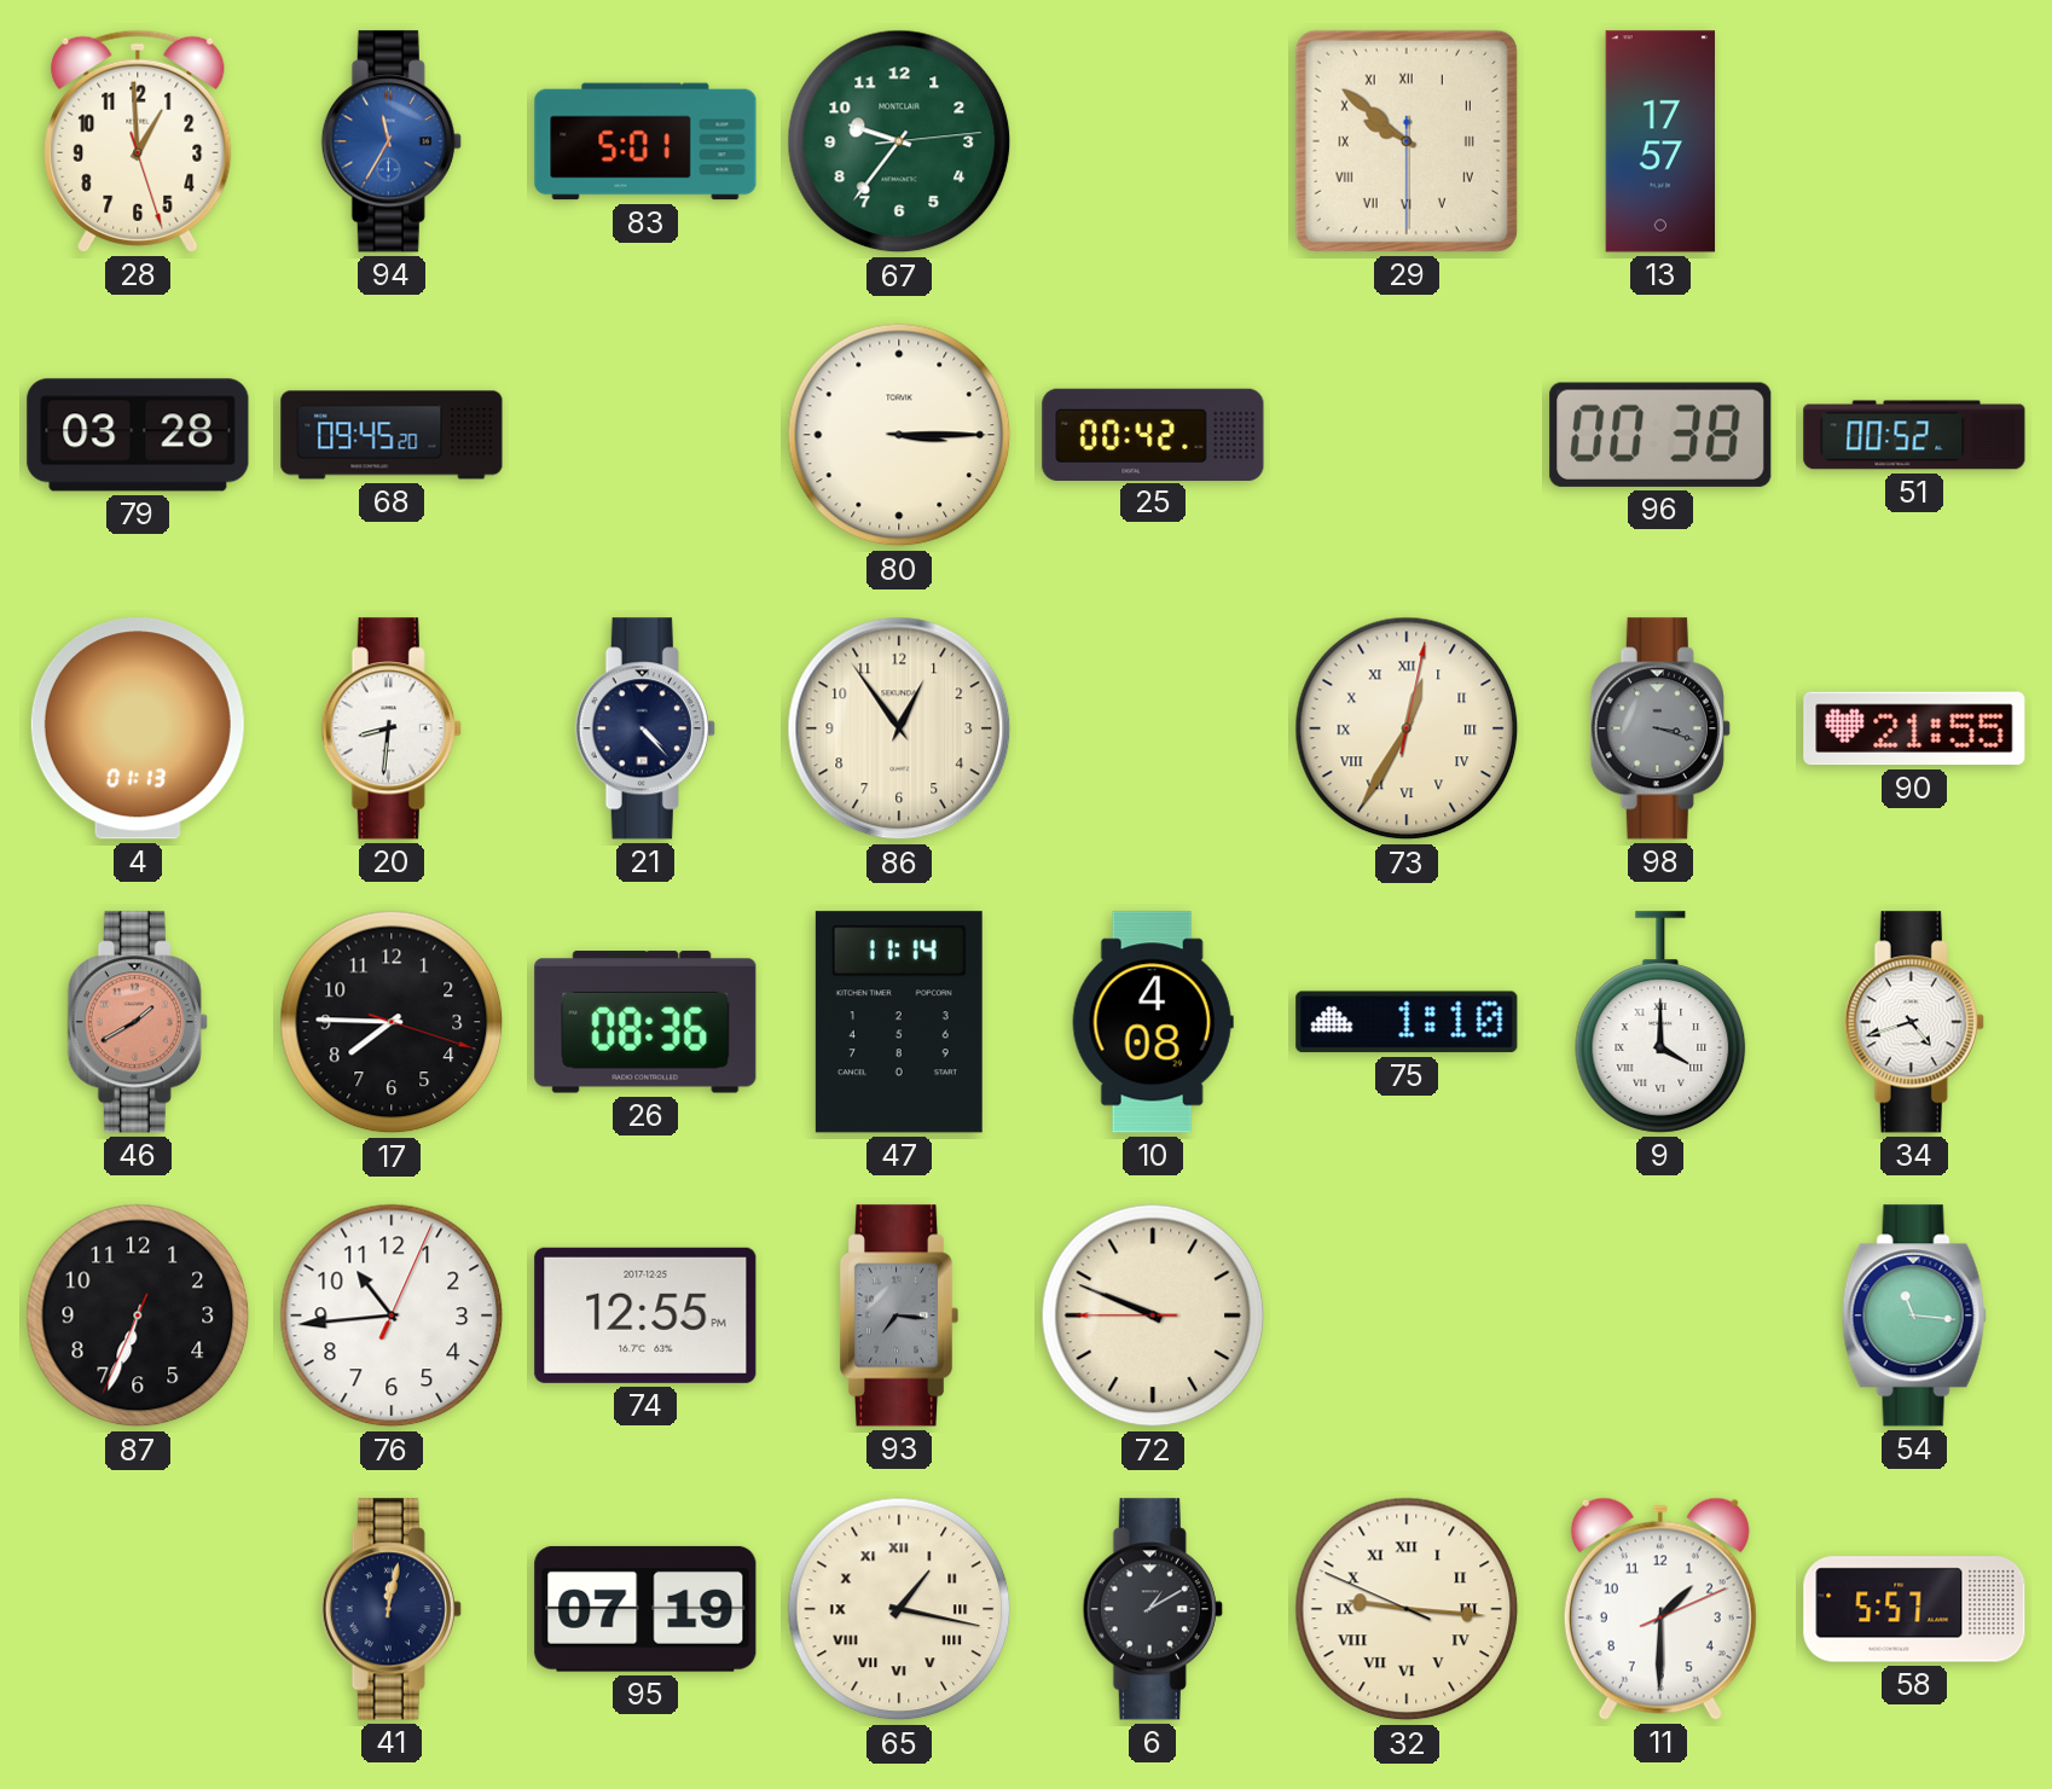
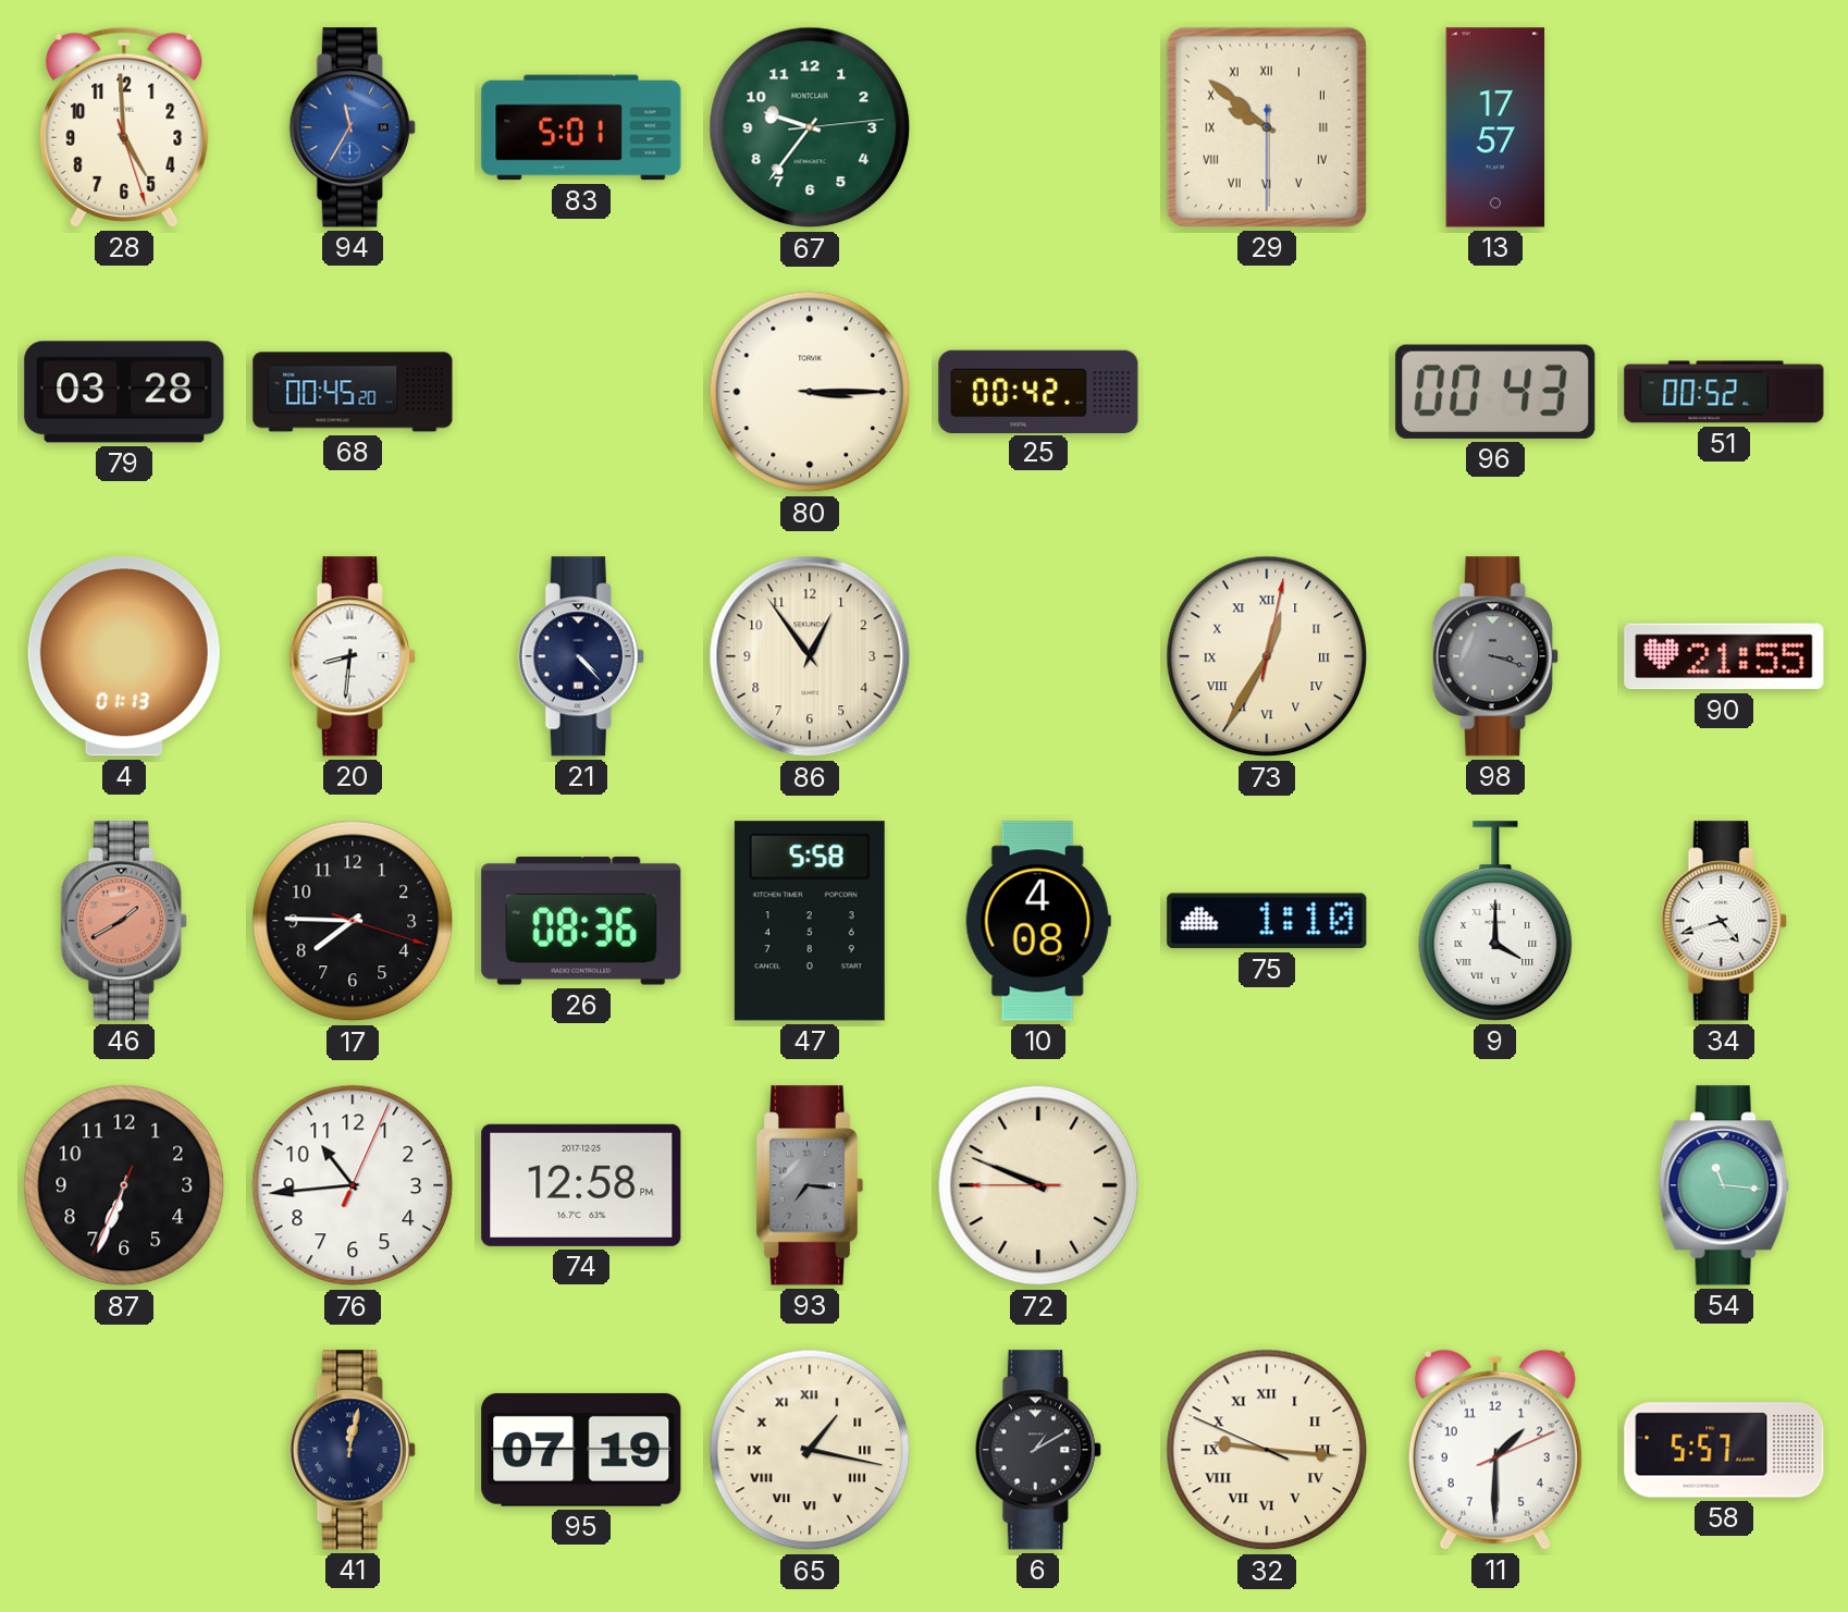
28: 12:59 -> 4:59
68: 09:45 -> 00:45
96: 00:38 -> 00:43
47: 11:14 -> 5:58
74: 12:55 -> 12:58
